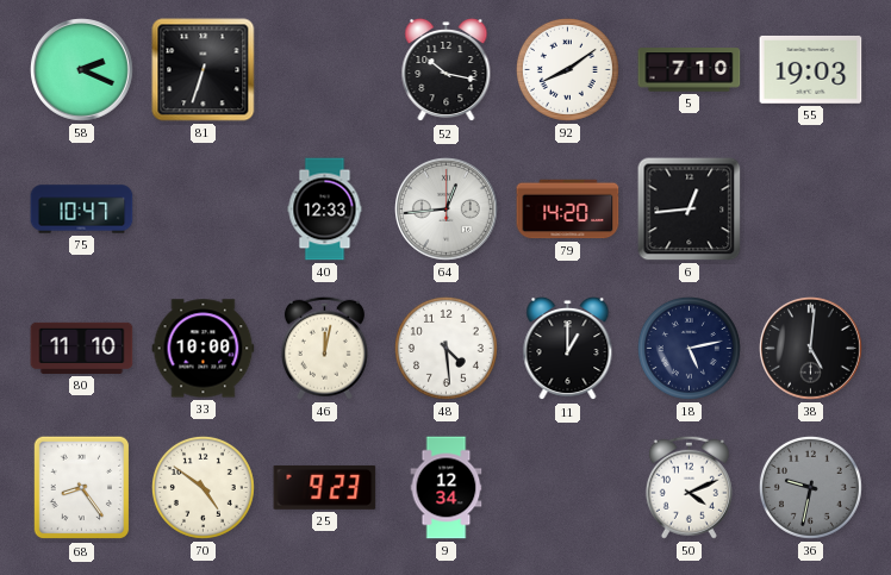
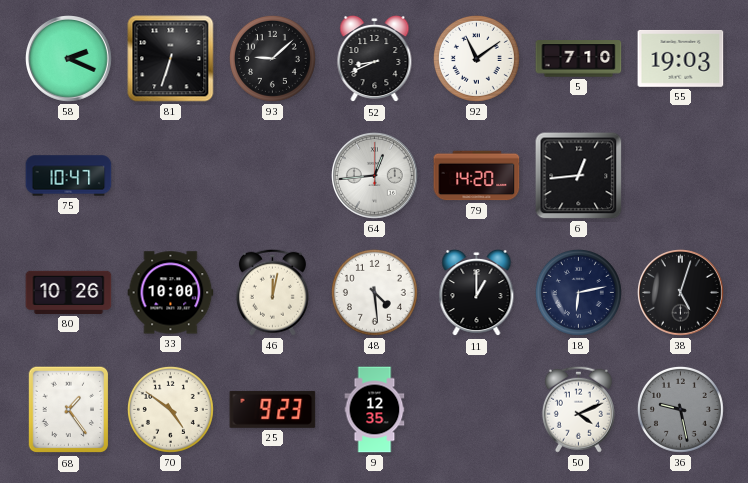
93: none -> 9:08
52: 10:17 -> 8:41
92: 8:09 -> 11:09
40: 12:33 -> none
80: 11:10 -> 10:26
18: 5:13 -> 6:13
38: 5:01 -> 5:03
68: 8:24 -> 1:24
9: 12:34 -> 12:35
36: 9:32 -> 9:28
